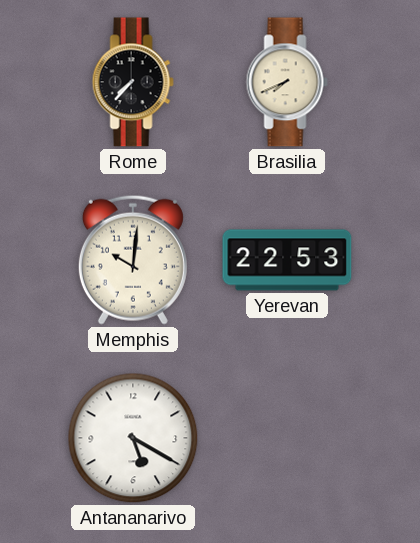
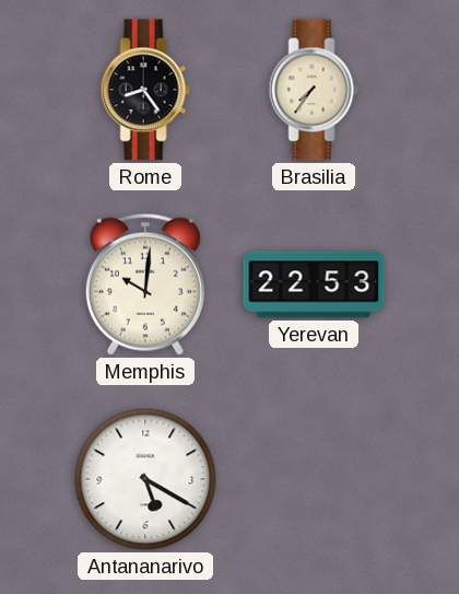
Rome: 7:37 -> 8:24
Brasilia: 7:41 -> 7:36
